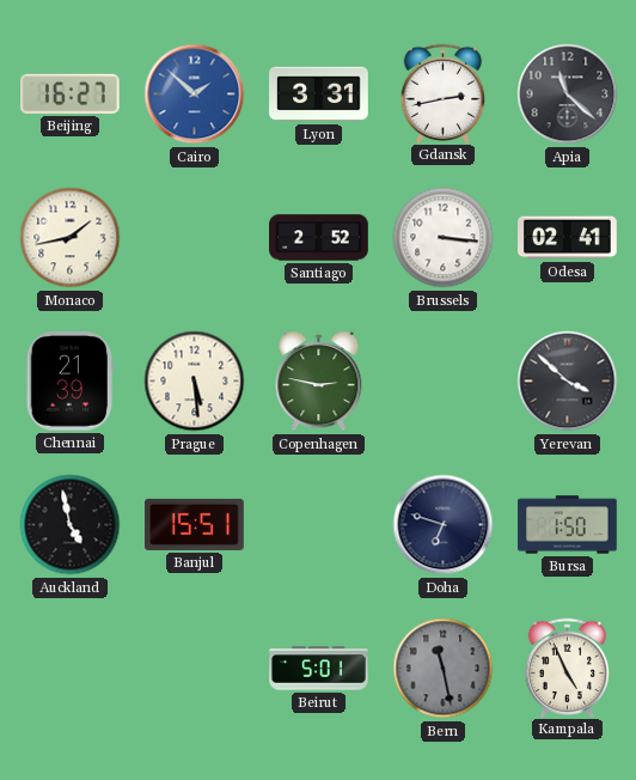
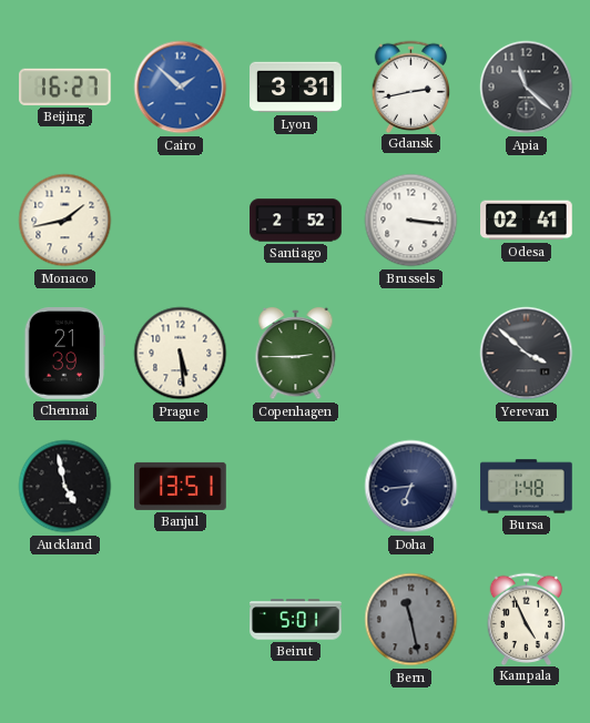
Copenhagen: 2:47 -> 2:45
Banjul: 15:51 -> 13:51
Doha: 6:48 -> 6:44
Bursa: 1:50 -> 1:48
